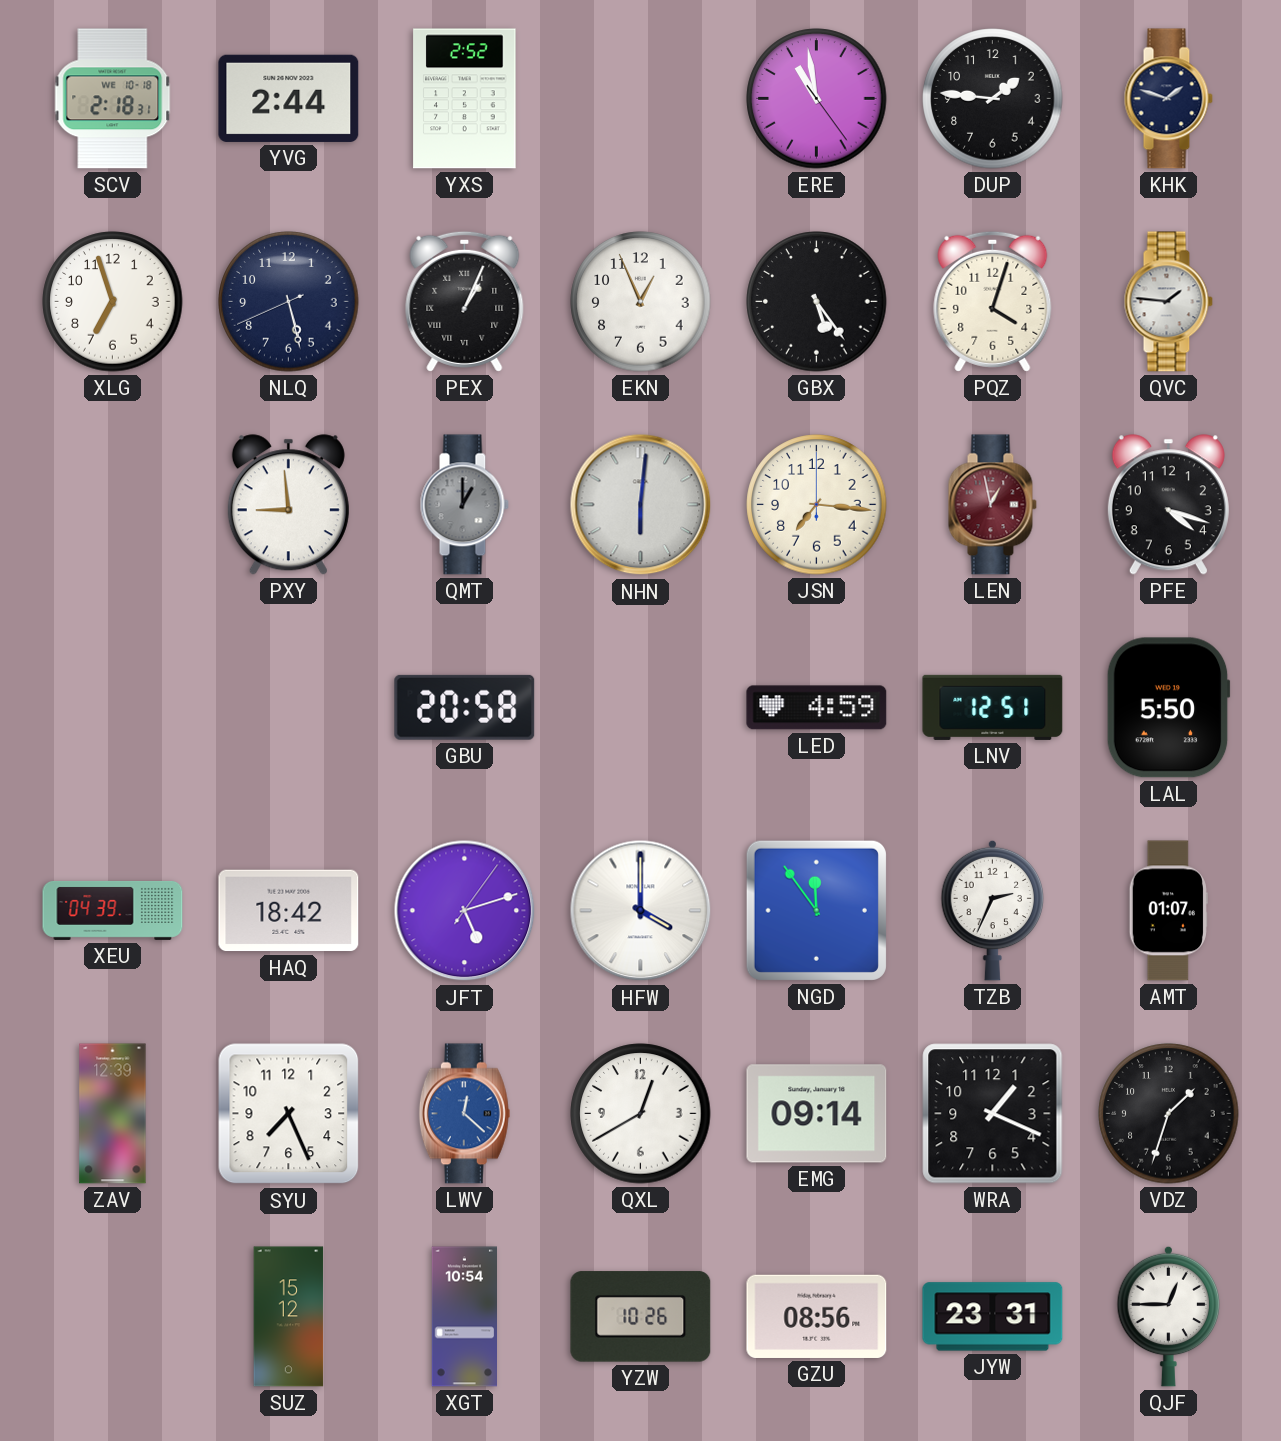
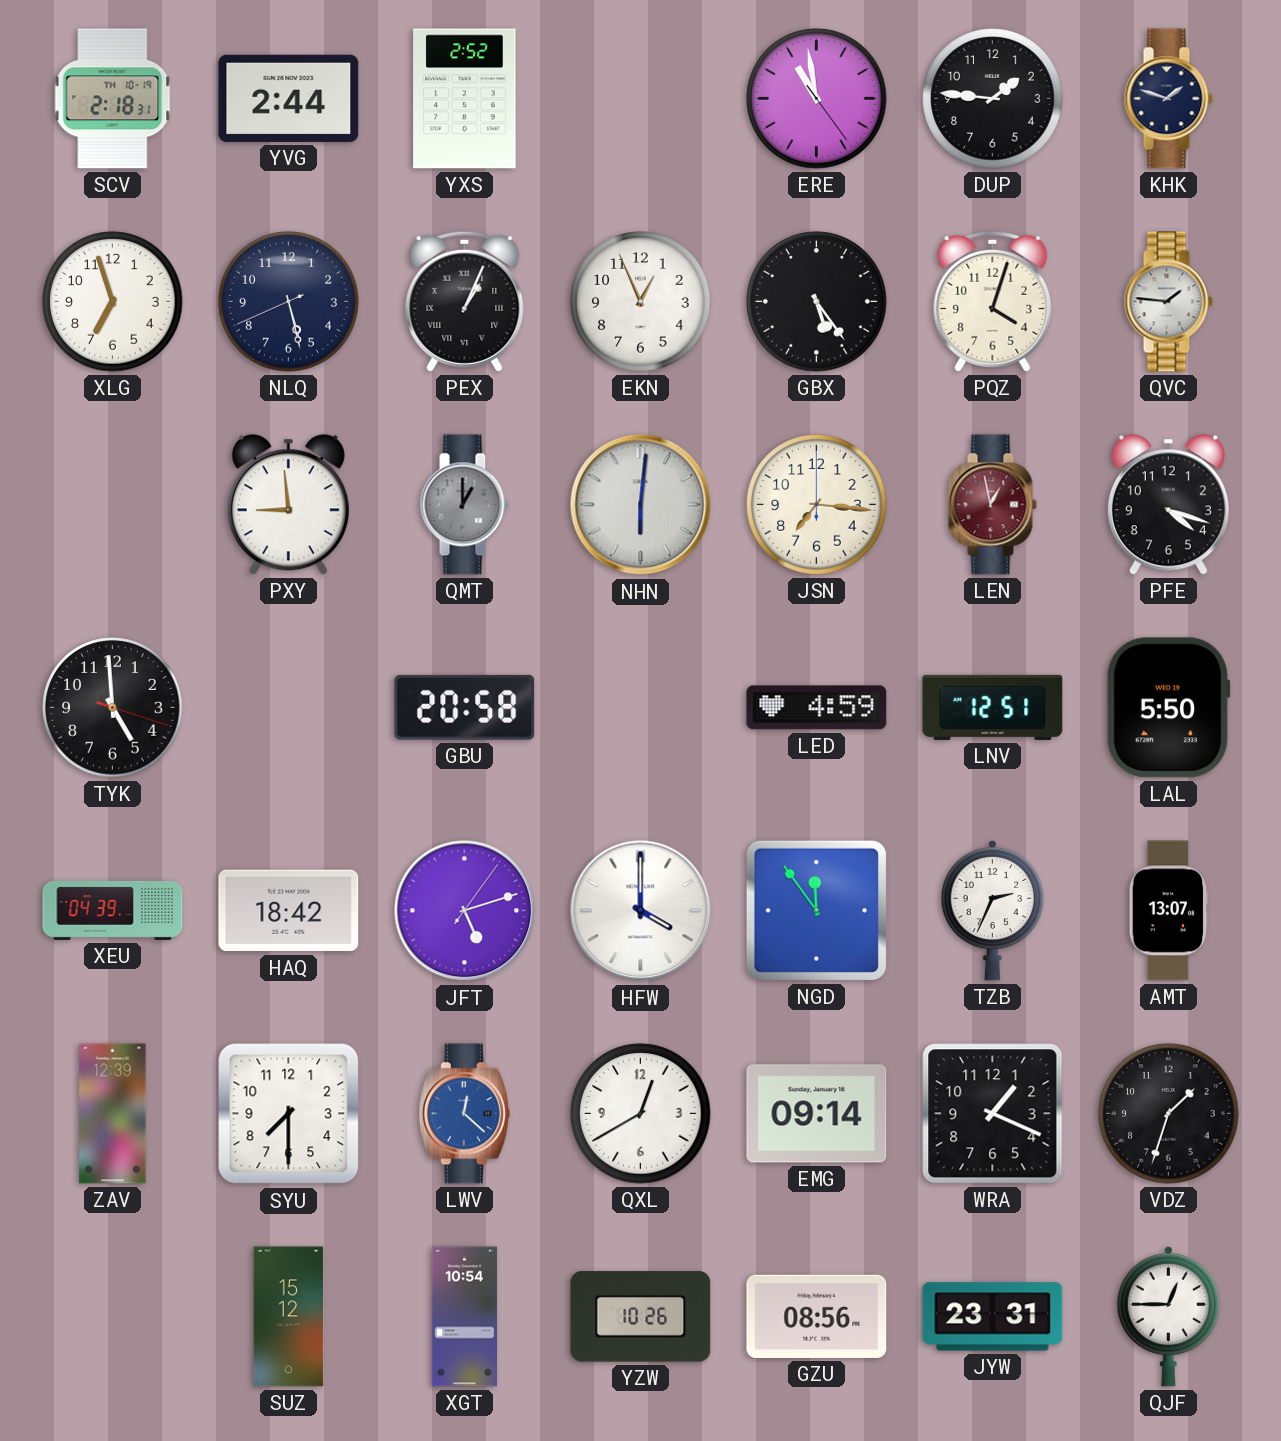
SCV date: WE 10-18 -> TH 10-19
TYK: none -> 4:59
AMT: 01:07 -> 13:07
SYU: 7:26 -> 7:30
